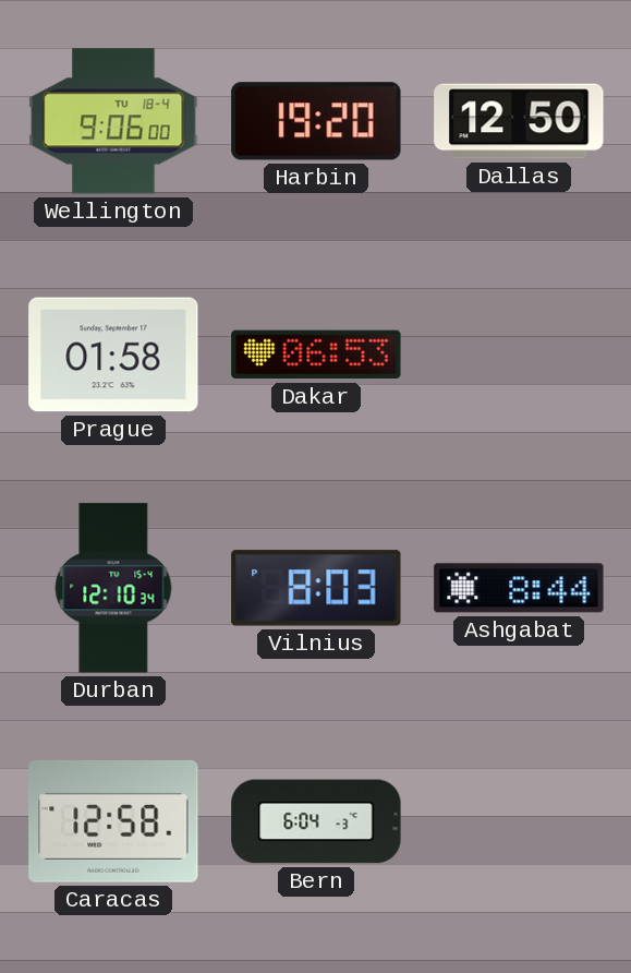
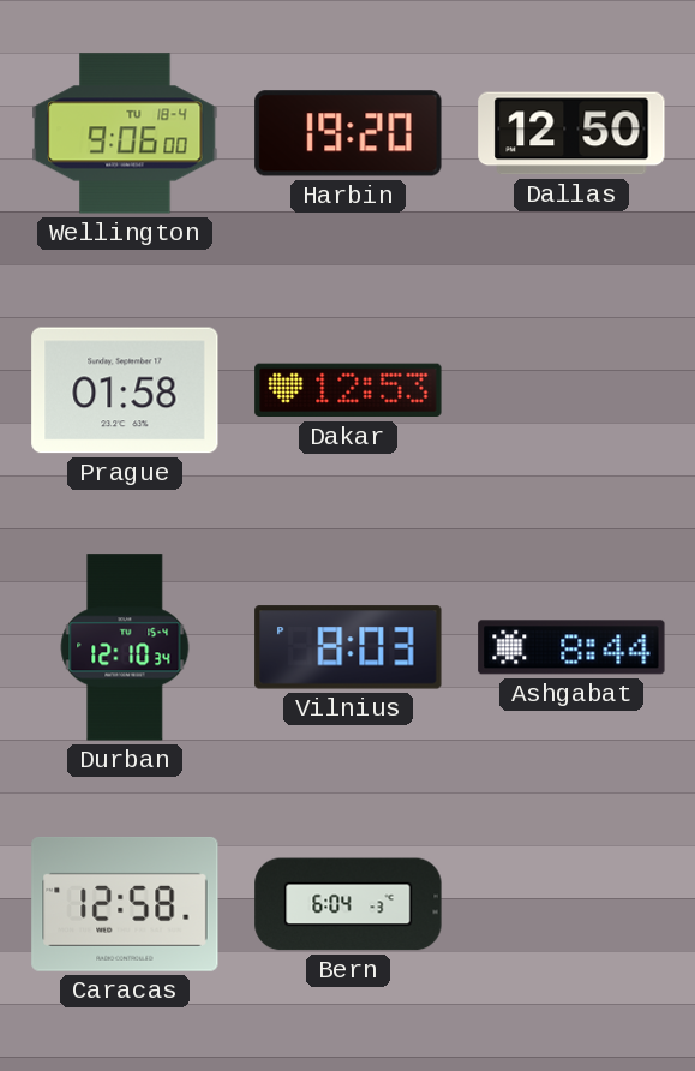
Dakar: 06:53 -> 12:53
